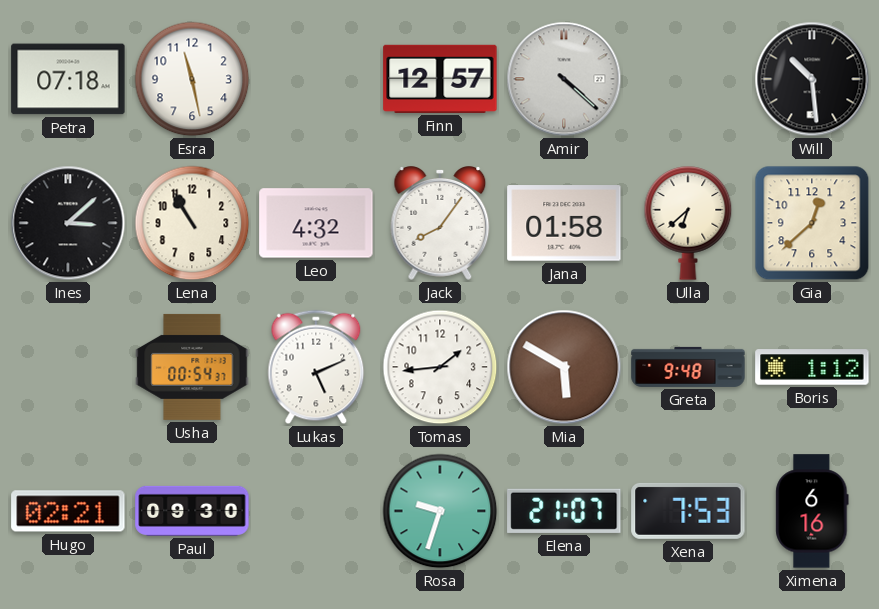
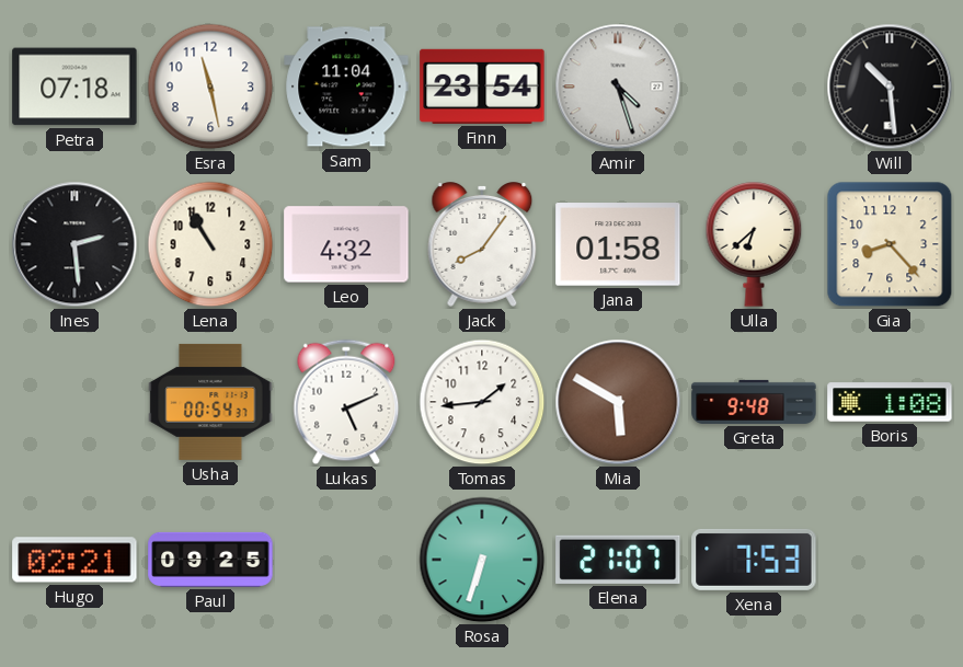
Sam: none -> 11:04
Finn: 12:57 -> 23:54
Amir: 4:22 -> 4:27
Ines: 3:08 -> 2:29
Gia: 12:38 -> 8:23
Boris: 1:12 -> 1:08
Paul: 09:30 -> 09:25
Rosa: 9:33 -> 6:33
Ximena: 6:16 -> none
